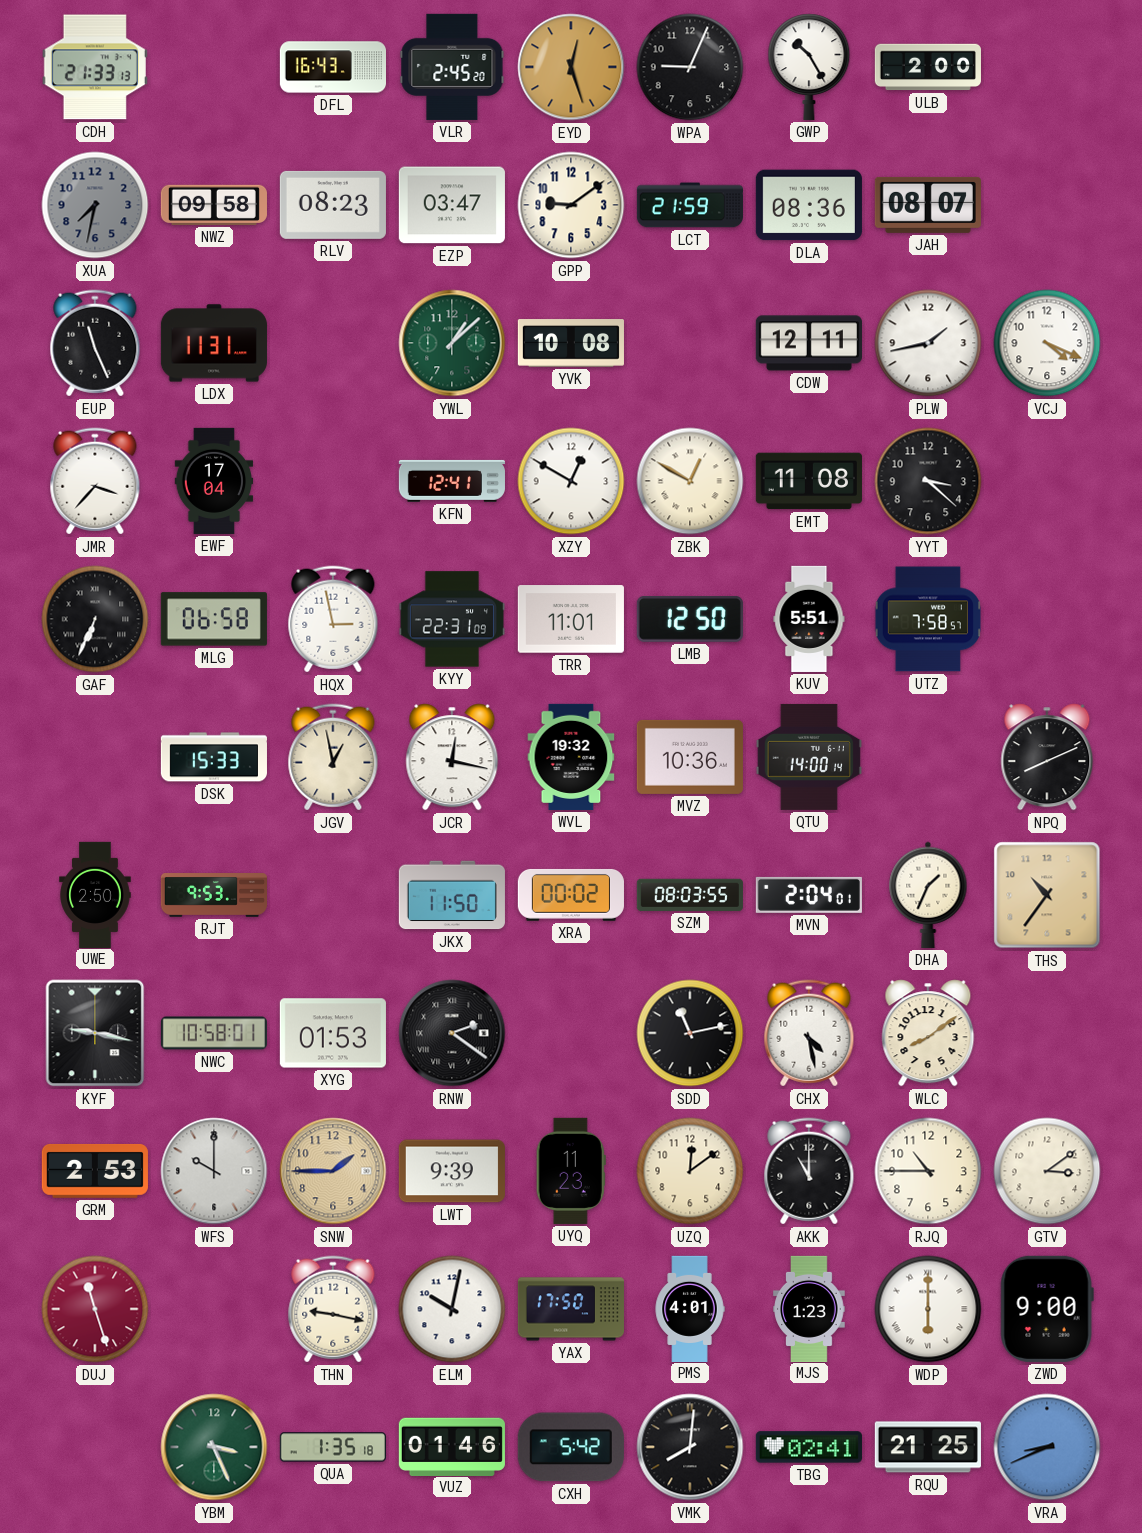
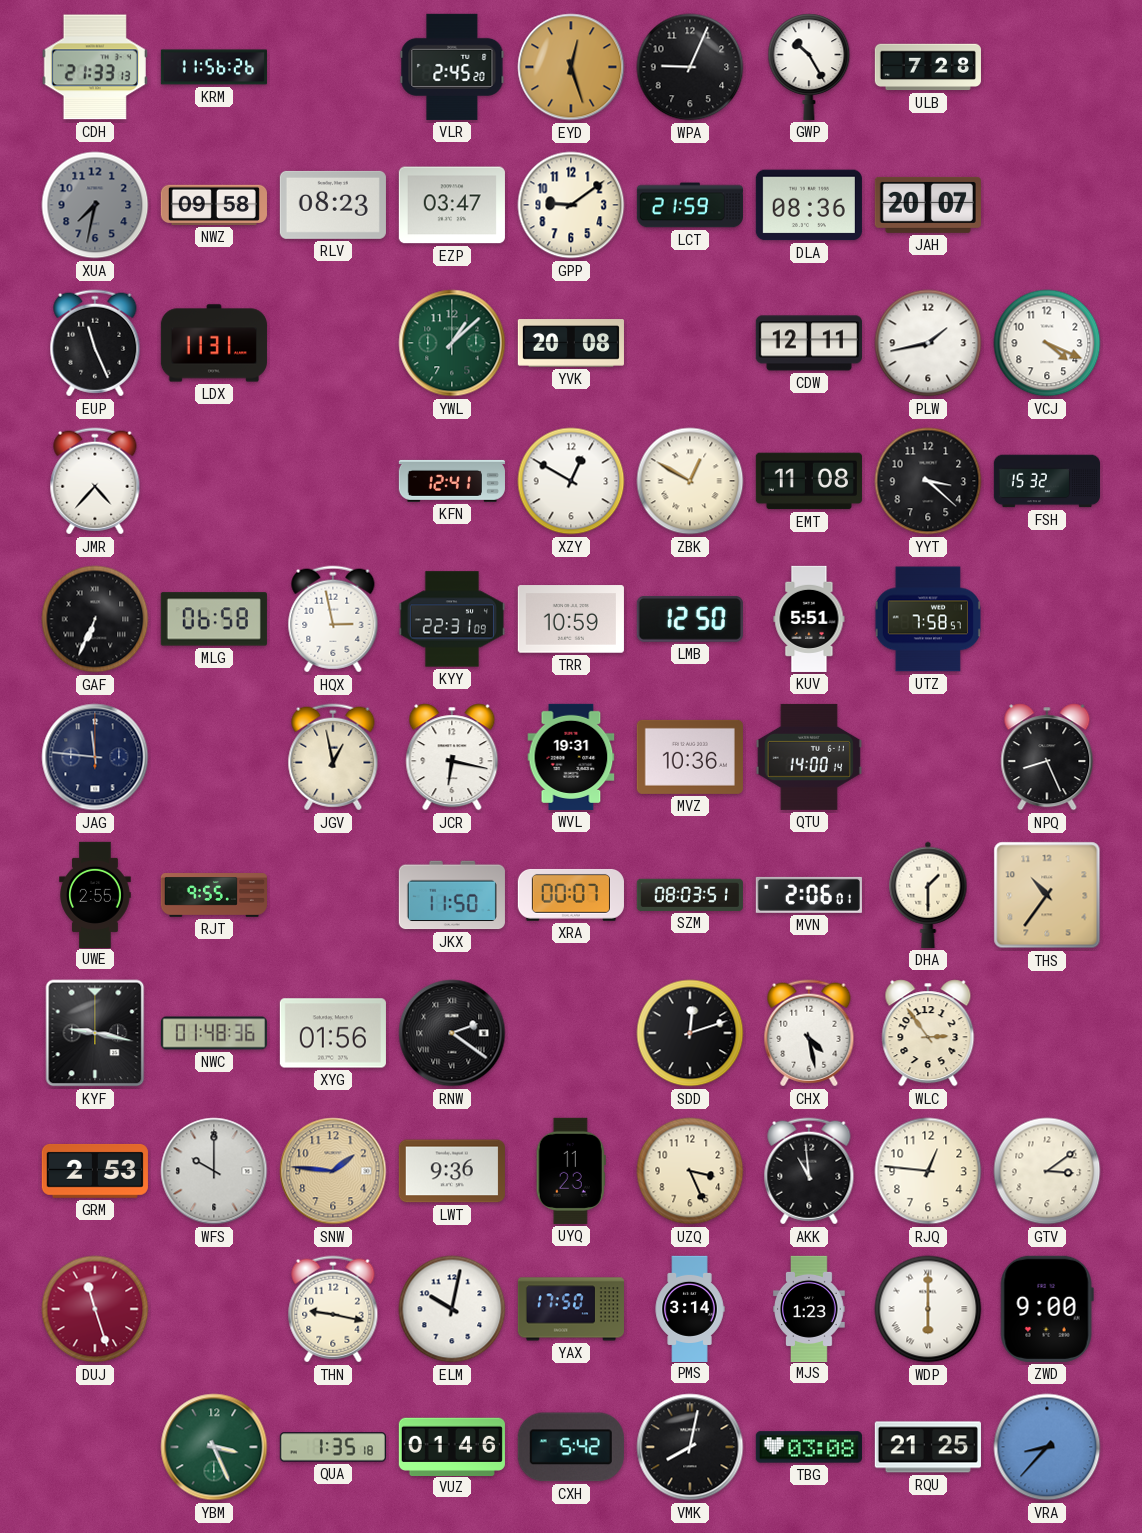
KRM: none -> 11:56
DFL: 16:43 -> none
ULB: 2:00 -> 7:28
JAH: 08:07 -> 20:07
YVK: 10:08 -> 20:08
JMR: 3:37 -> 4:37
EWF: 17:04 -> none
FSH: none -> 15:32
TRR: 11:01 -> 10:59
JAG: none -> 11:46
DSK: 15:33 -> none
JCR: 12:17 -> 6:17
WVL: 19:32 -> 19:31
NPQ: 8:11 -> 8:26
UWE: 2:50 -> 2:55
RJT: 9:53 -> 9:55
XRA: 00:02 -> 00:07
SZM: 08:03:55 -> 08:03:51
MVN: 2:04 -> 2:06
DHA: 1:34 -> 1:30
NWC: 10:58 -> 01:48
XYG: 01:53 -> 01:56
SDD: 11:13 -> 12:12
WLC: 8:09 -> 2:54
SNW: 1:45 -> 1:46
LWT: 9:39 -> 9:36
UZQ: 12:09 -> 3:26
AKK: 11:00 -> 10:59
RJQ: 10:45 -> 12:46
PMS: 4:01 -> 3:14
VMK: 8:01 -> 8:02
TBG: 02:41 -> 03:08
VRA: 8:41 -> 8:37
